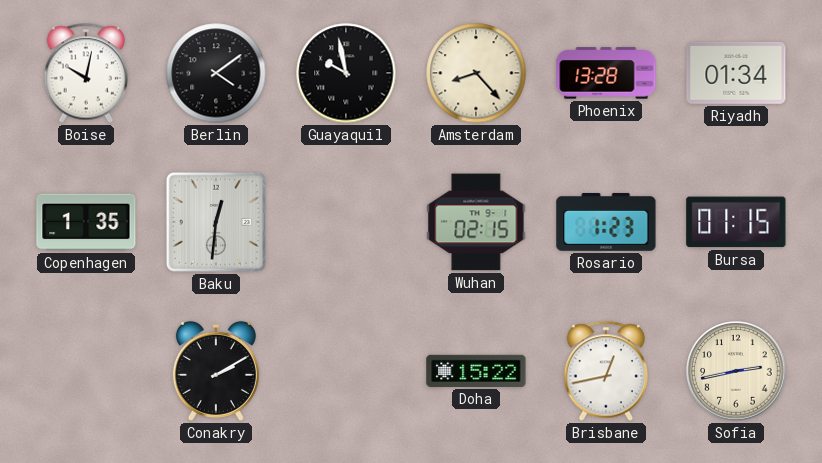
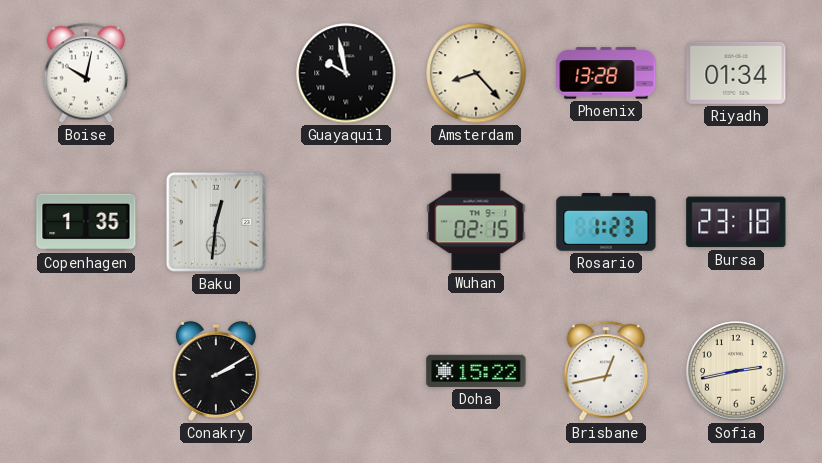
Berlin: 4:09 -> none
Bursa: 01:15 -> 23:18
